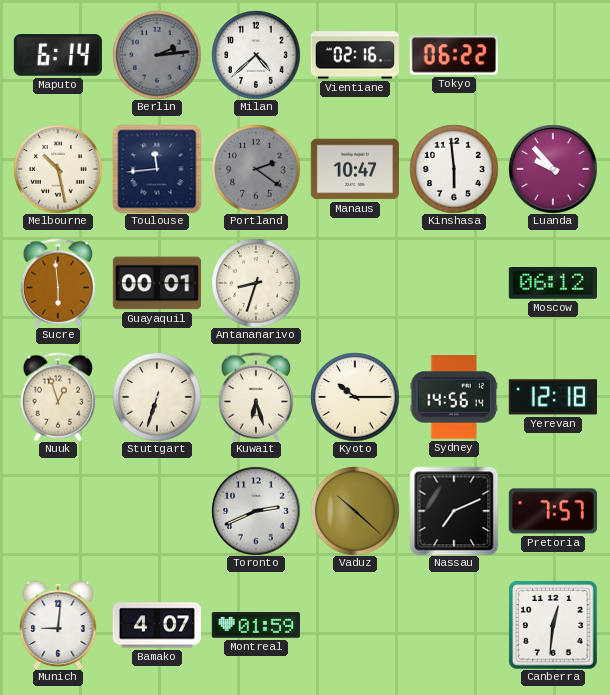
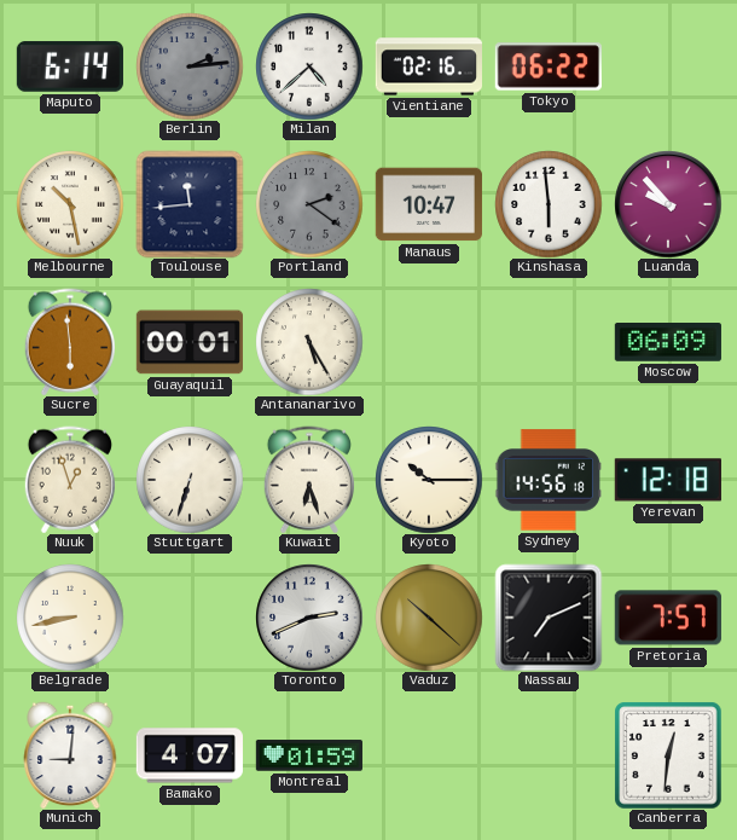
Antananarivo: 8:33 -> 5:25
Moscow: 06:12 -> 06:09
Sydney: 14:56:14 -> 14:56:18
Belgrade: none -> 8:43
